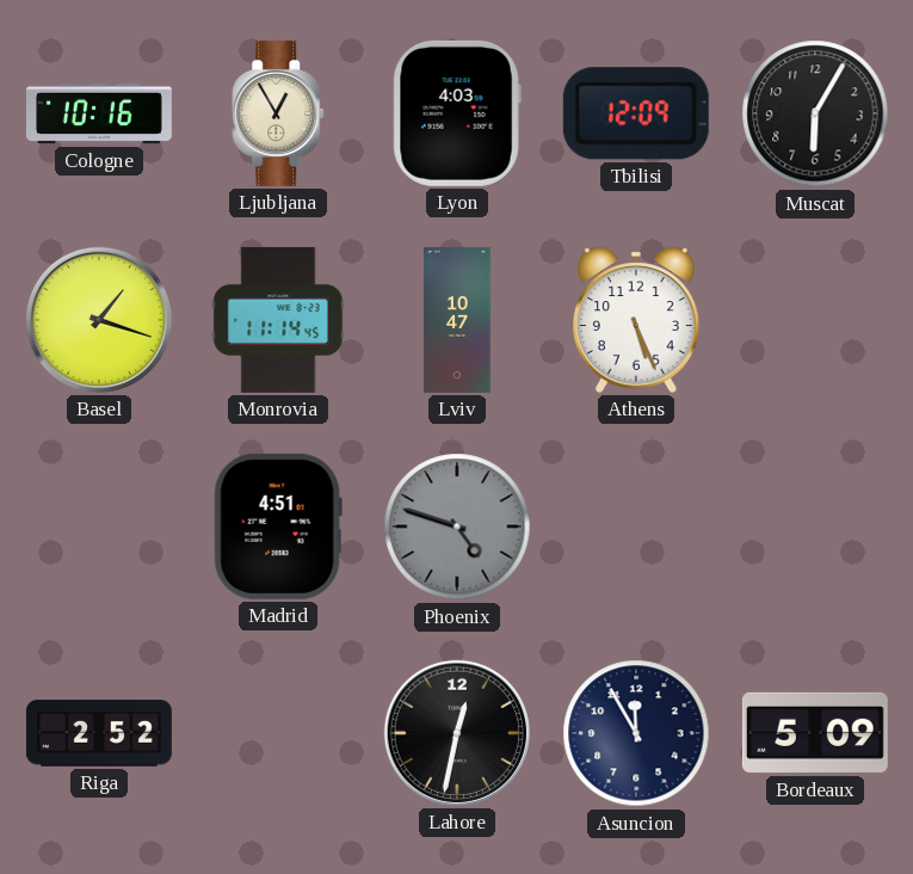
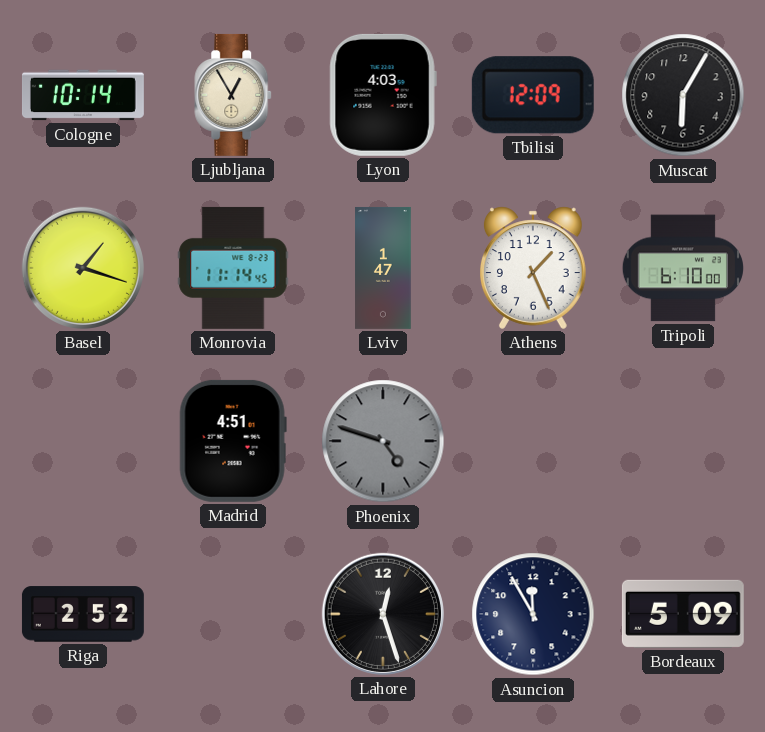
Cologne: 10:16 -> 10:14
Lviv: 10:47 -> 1:47
Athens: 5:26 -> 1:26
Tripoli: none -> 6:10
Lahore: 12:32 -> 12:27
